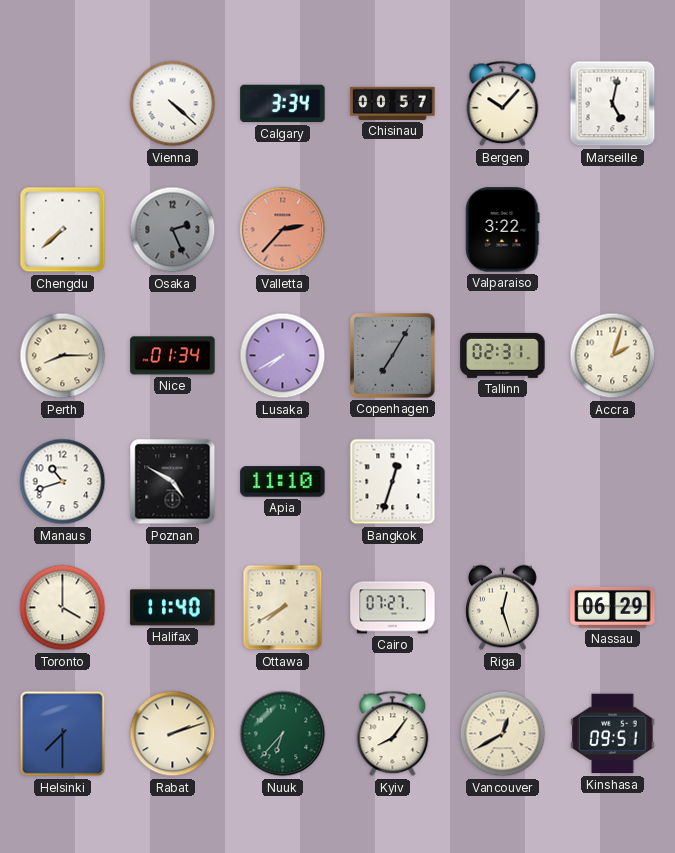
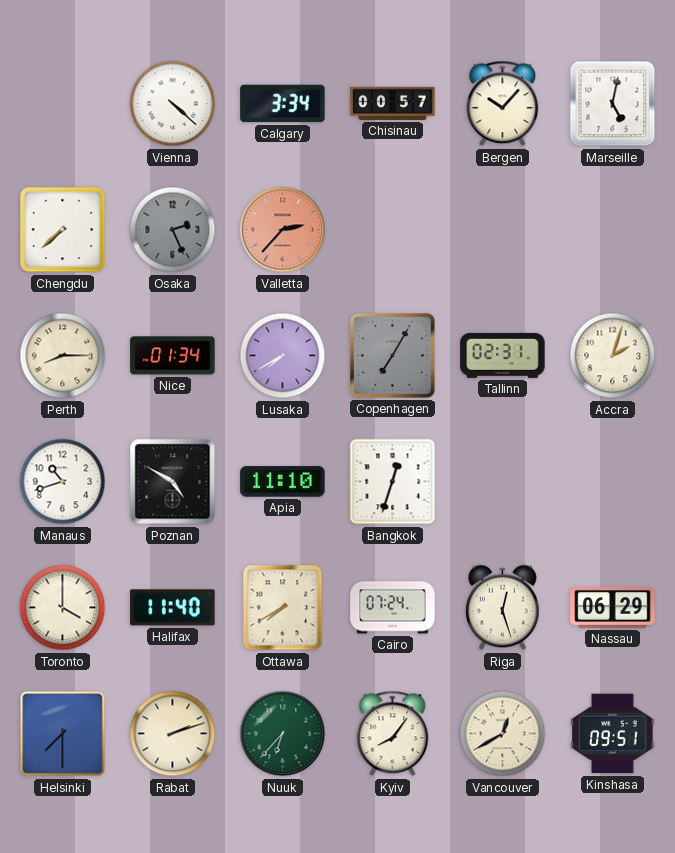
Valparaiso: 3:22 -> none
Cairo: 07:27 -> 07:24
